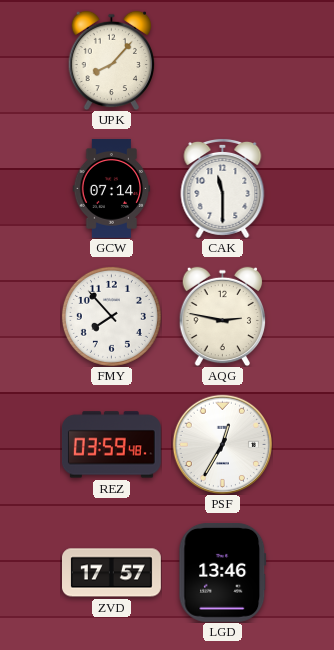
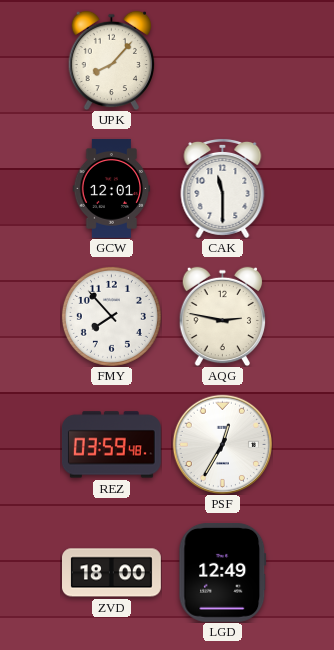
GCW: 07:14 -> 12:01
ZVD: 17:57 -> 18:00
LGD: 13:46 -> 12:49
